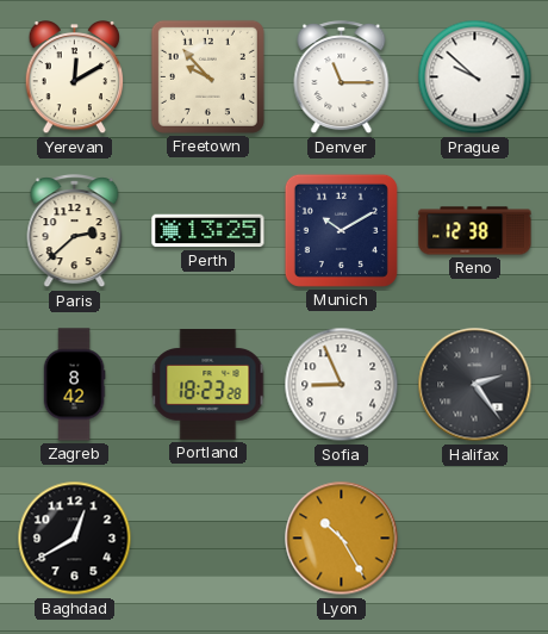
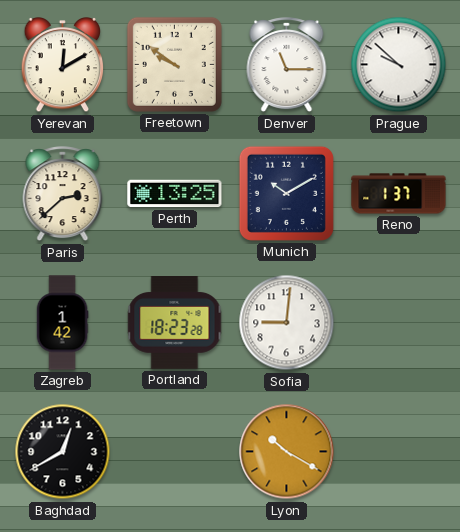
Freetown: 9:53 -> 9:51
Reno: 12:38 -> 1:37
Zagreb: 8:42 -> 1:42
Sofia: 8:56 -> 9:01
Halifax: 2:24 -> none
Lyon: 10:25 -> 10:20
